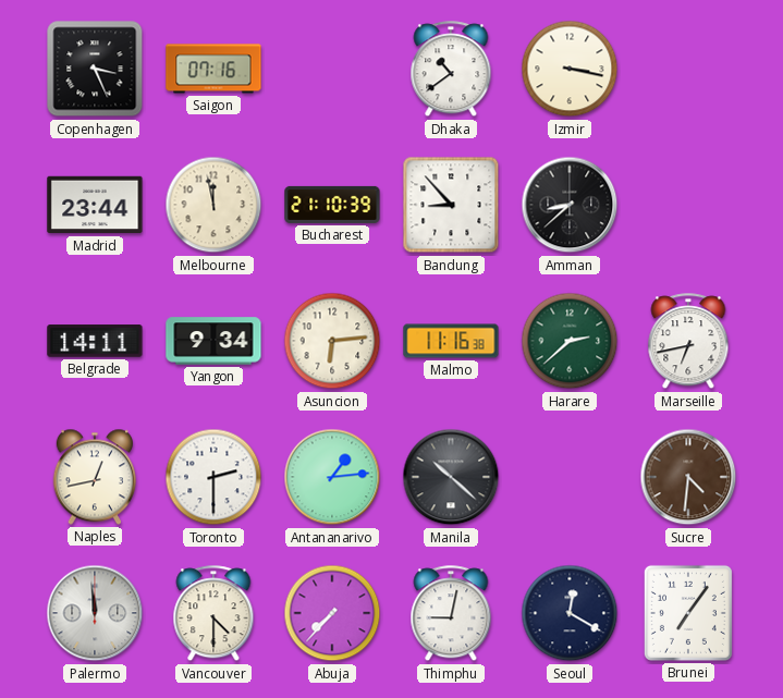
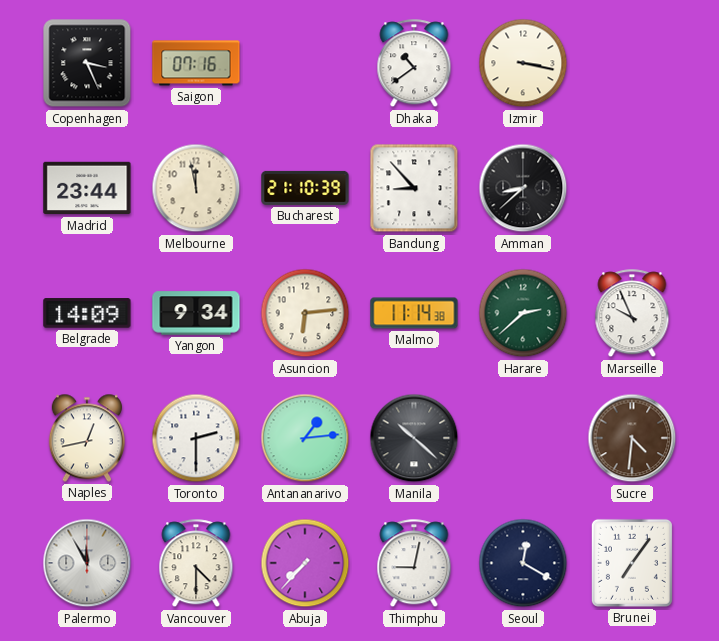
Belgrade: 14:11 -> 14:09
Malmo: 11:16 -> 11:14
Marseille: 6:43 -> 9:56
Palermo: 11:59 -> 11:55
